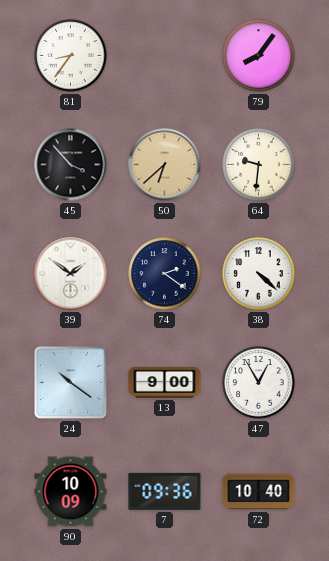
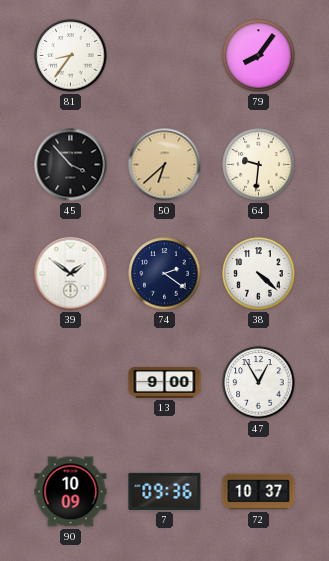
24: 10:21 -> none
72: 10:40 -> 10:37
